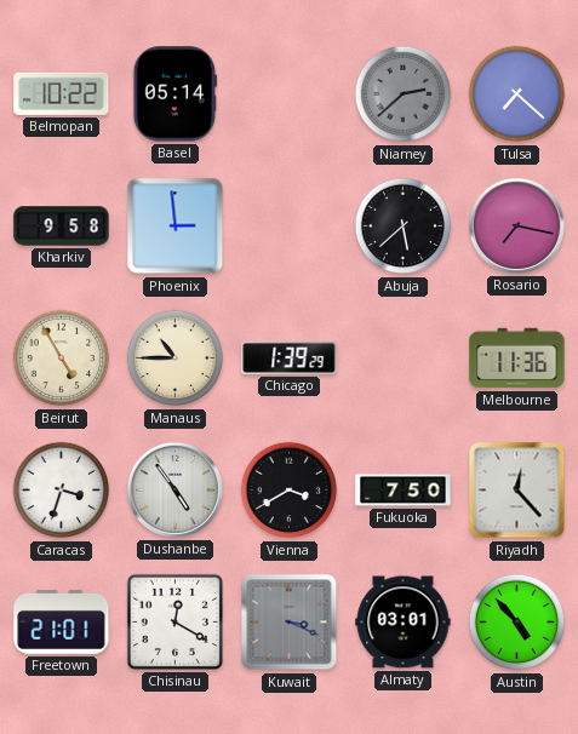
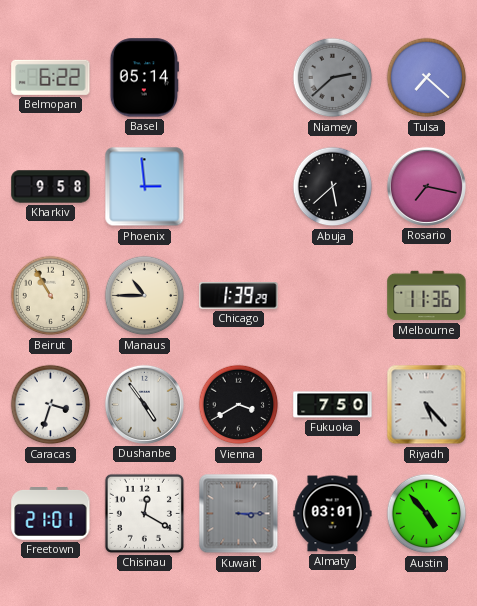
Belmopan: 10:22 -> 6:22
Beirut: 4:55 -> 10:55
Riyadh: 12:23 -> 5:23
Kuwait: 3:19 -> 3:15
